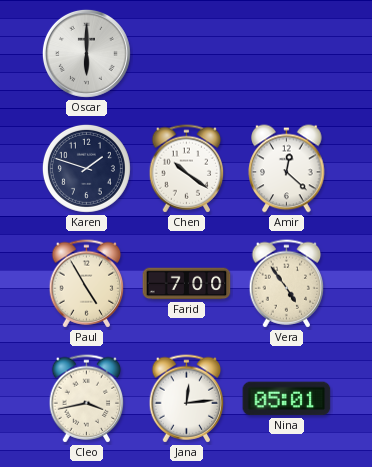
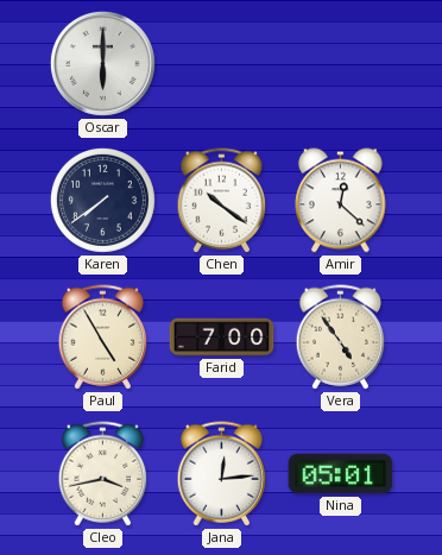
Karen: 1:48 -> 7:39
